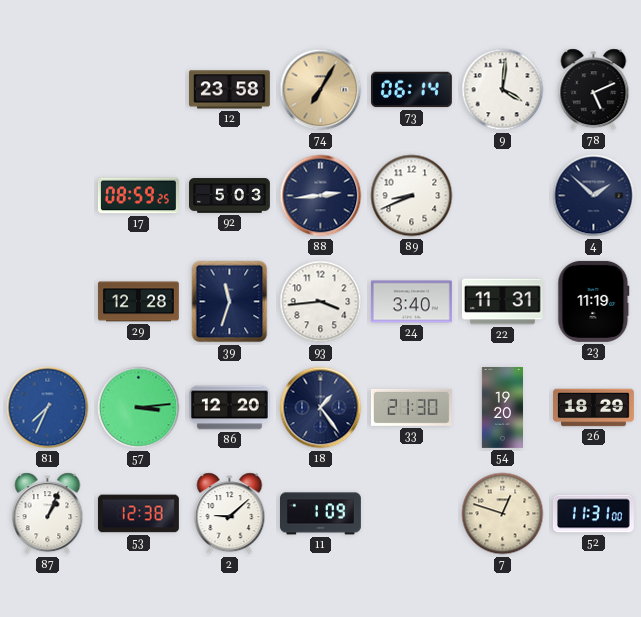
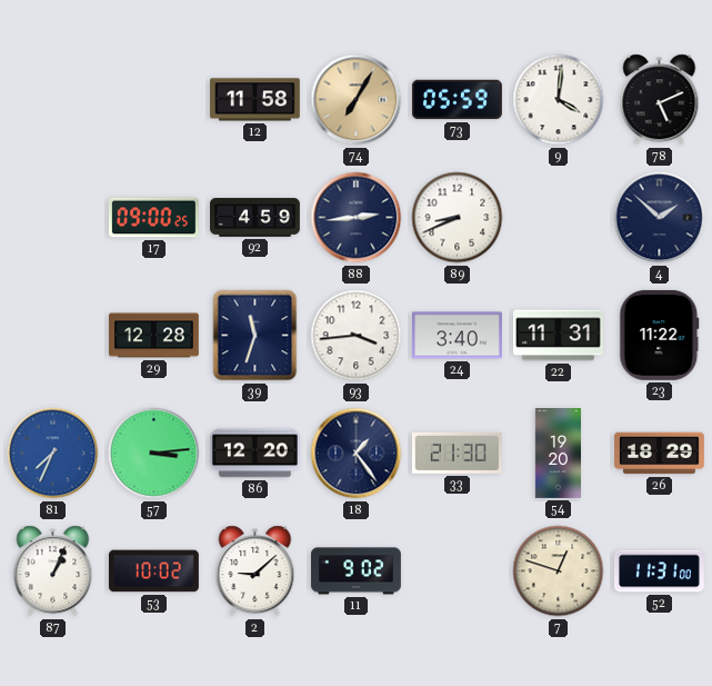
12: 23:58 -> 11:58
73: 06:14 -> 05:59
17: 08:59 -> 09:00
92: 5:03 -> 4:59
23: 11:19 -> 11:22
53: 12:38 -> 10:02
11: 1:09 -> 9:02
